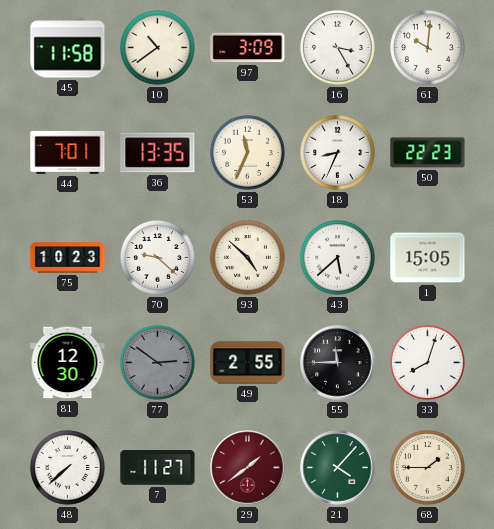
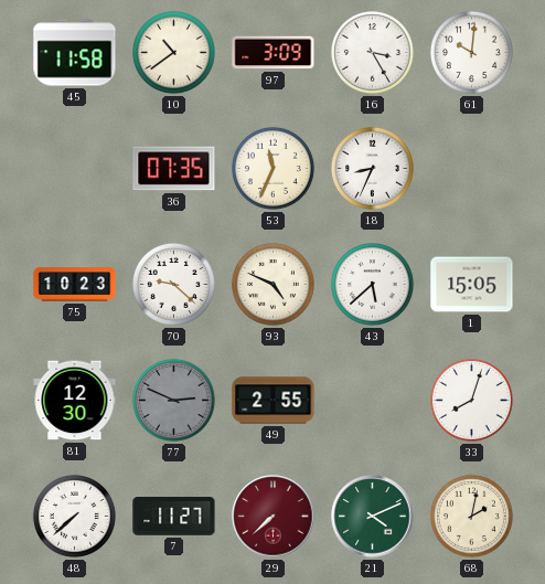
44: 7:01 -> none
36: 13:35 -> 07:35
50: 22:23 -> none
93: 4:52 -> 4:49
77: 2:51 -> 2:49
55: 11:45 -> none
29: 1:39 -> 7:38
21: 4:07 -> 4:11
68: 1:45 -> 2:02
